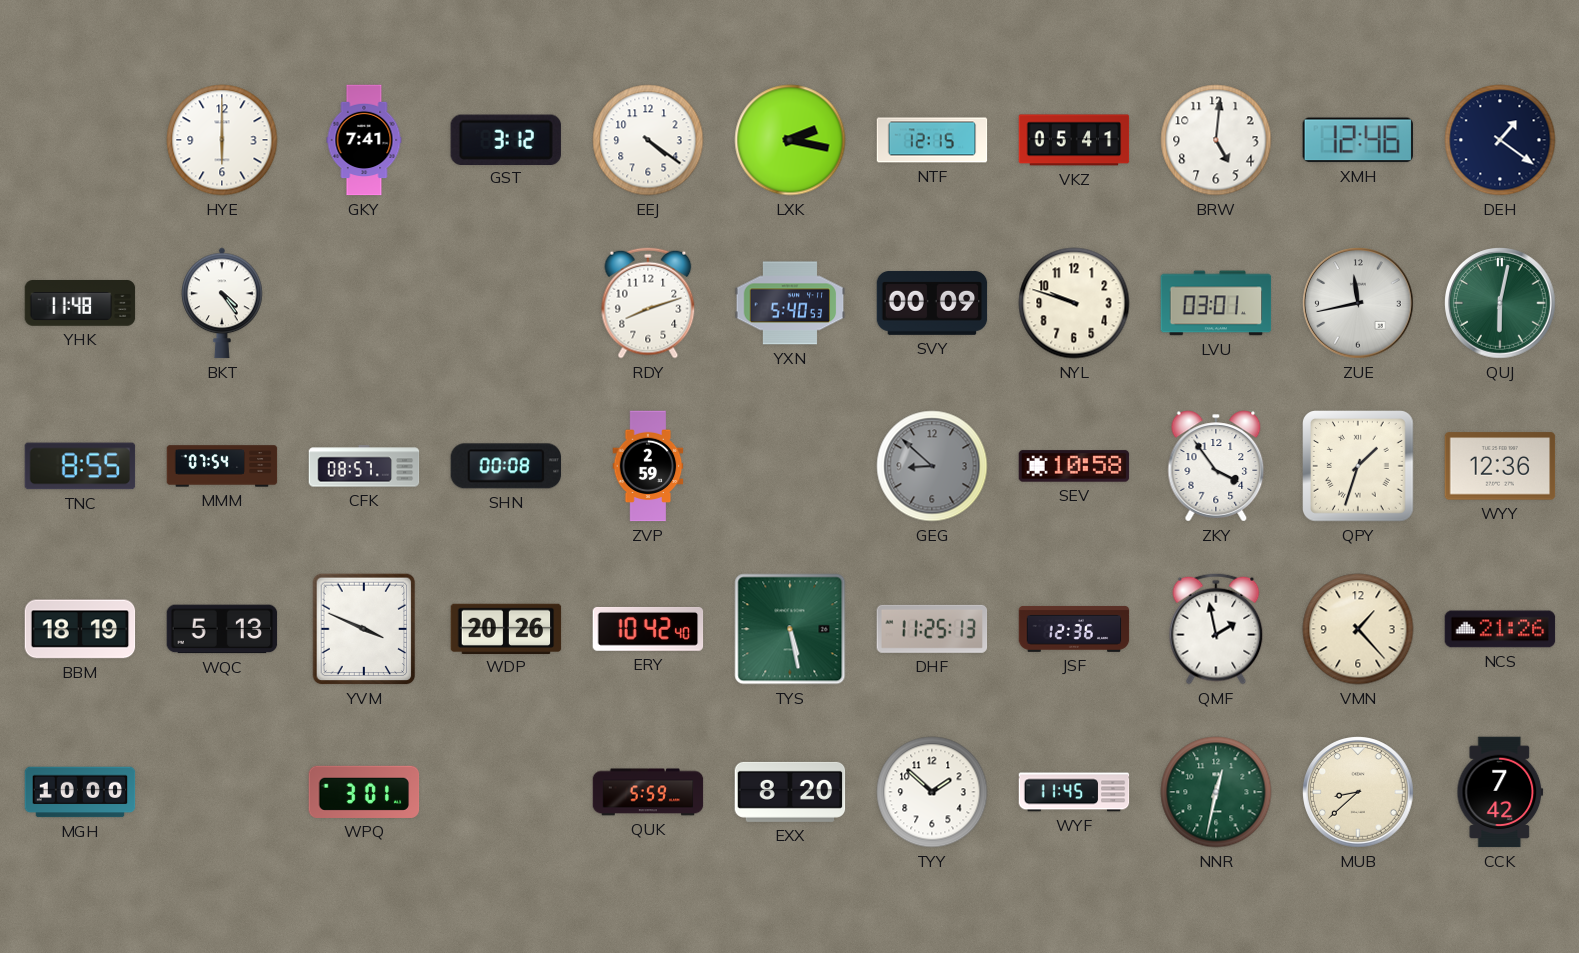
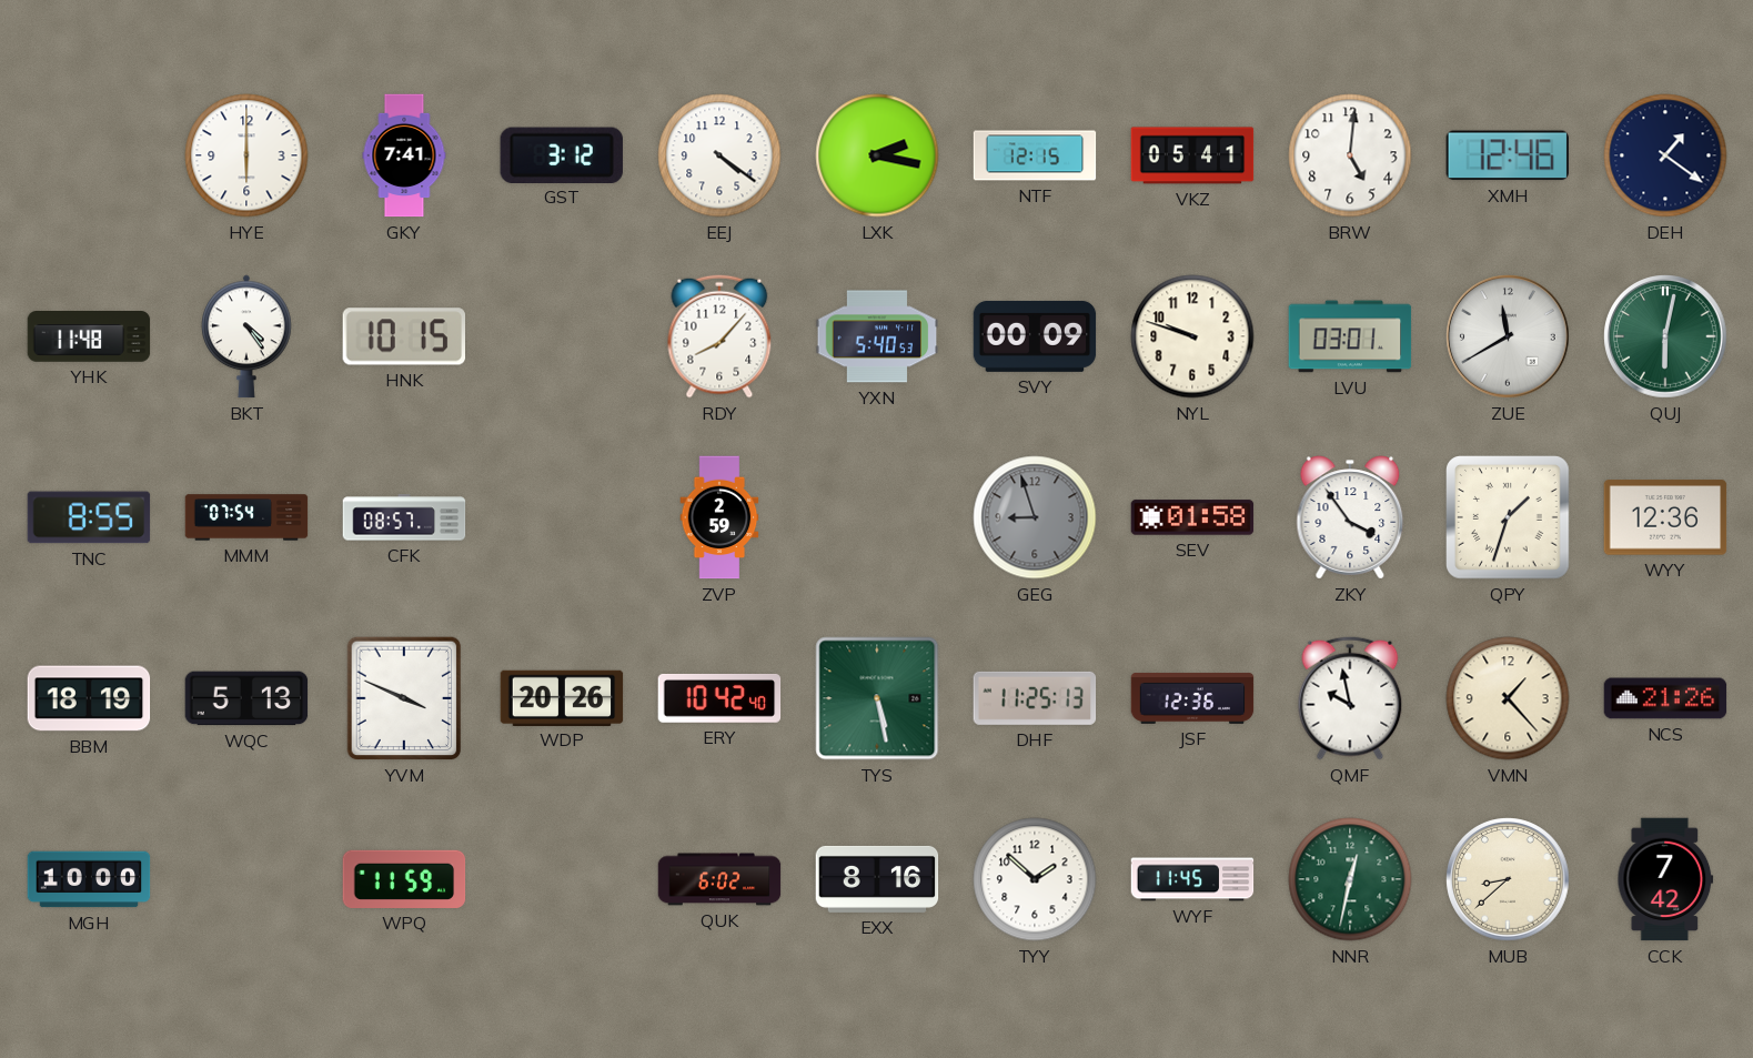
HNK: none -> 10:15
RDY: 8:12 -> 8:07
ZUE: 11:43 -> 11:40
SHN: 00:08 -> none
GEG: 8:52 -> 8:57
SEV: 10:58 -> 01:58
QMF: 1:58 -> 9:58
WPQ: 3:01 -> 11:59
QUK: 5:59 -> 6:02
EXX: 8:20 -> 8:16
